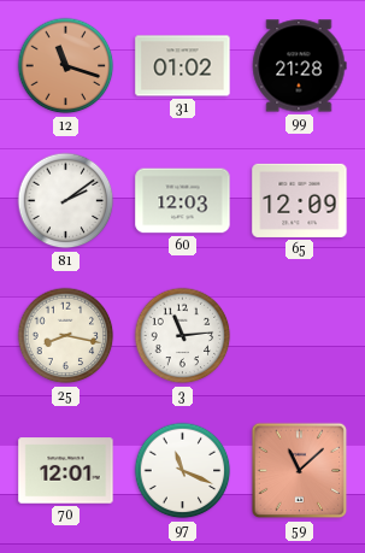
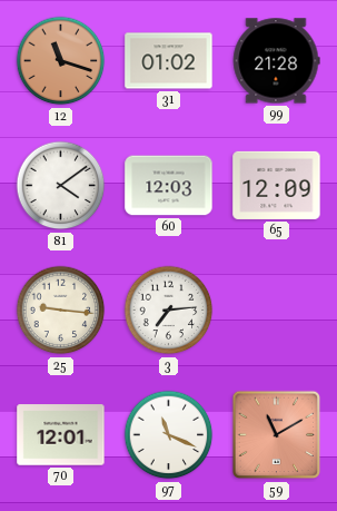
81: 2:09 -> 4:09
25: 8:17 -> 9:16
3: 11:14 -> 7:14
59: 11:08 -> 11:10
